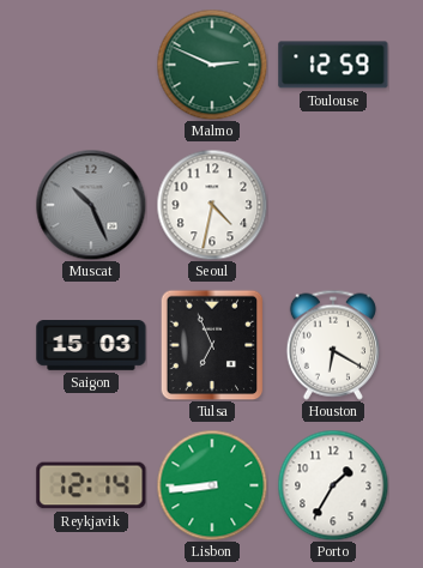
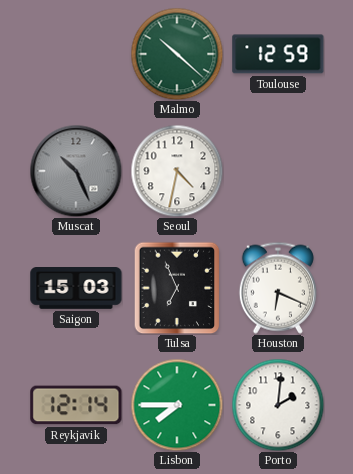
Malmo: 2:49 -> 10:22
Houston: 6:20 -> 6:19
Lisbon: 8:44 -> 7:45
Porto: 1:35 -> 2:01
